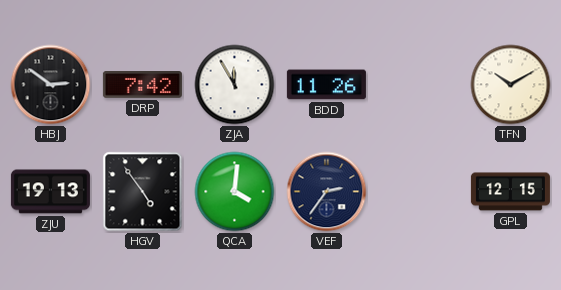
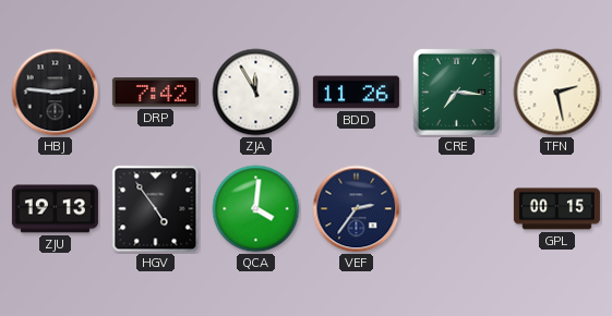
HBJ: 2:51 -> 2:46
CRE: none -> 7:16
TFN: 10:10 -> 2:28
GPL: 12:15 -> 00:15
